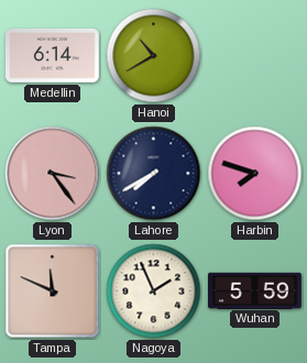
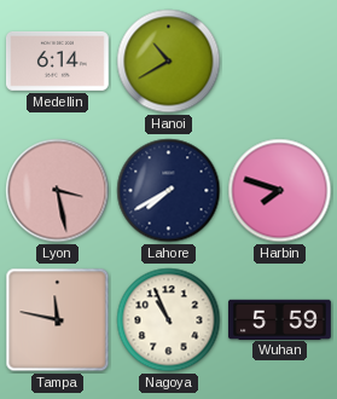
Lyon: 3:24 -> 3:28
Tampa: 11:49 -> 11:47
Nagoya: 1:56 -> 10:56
